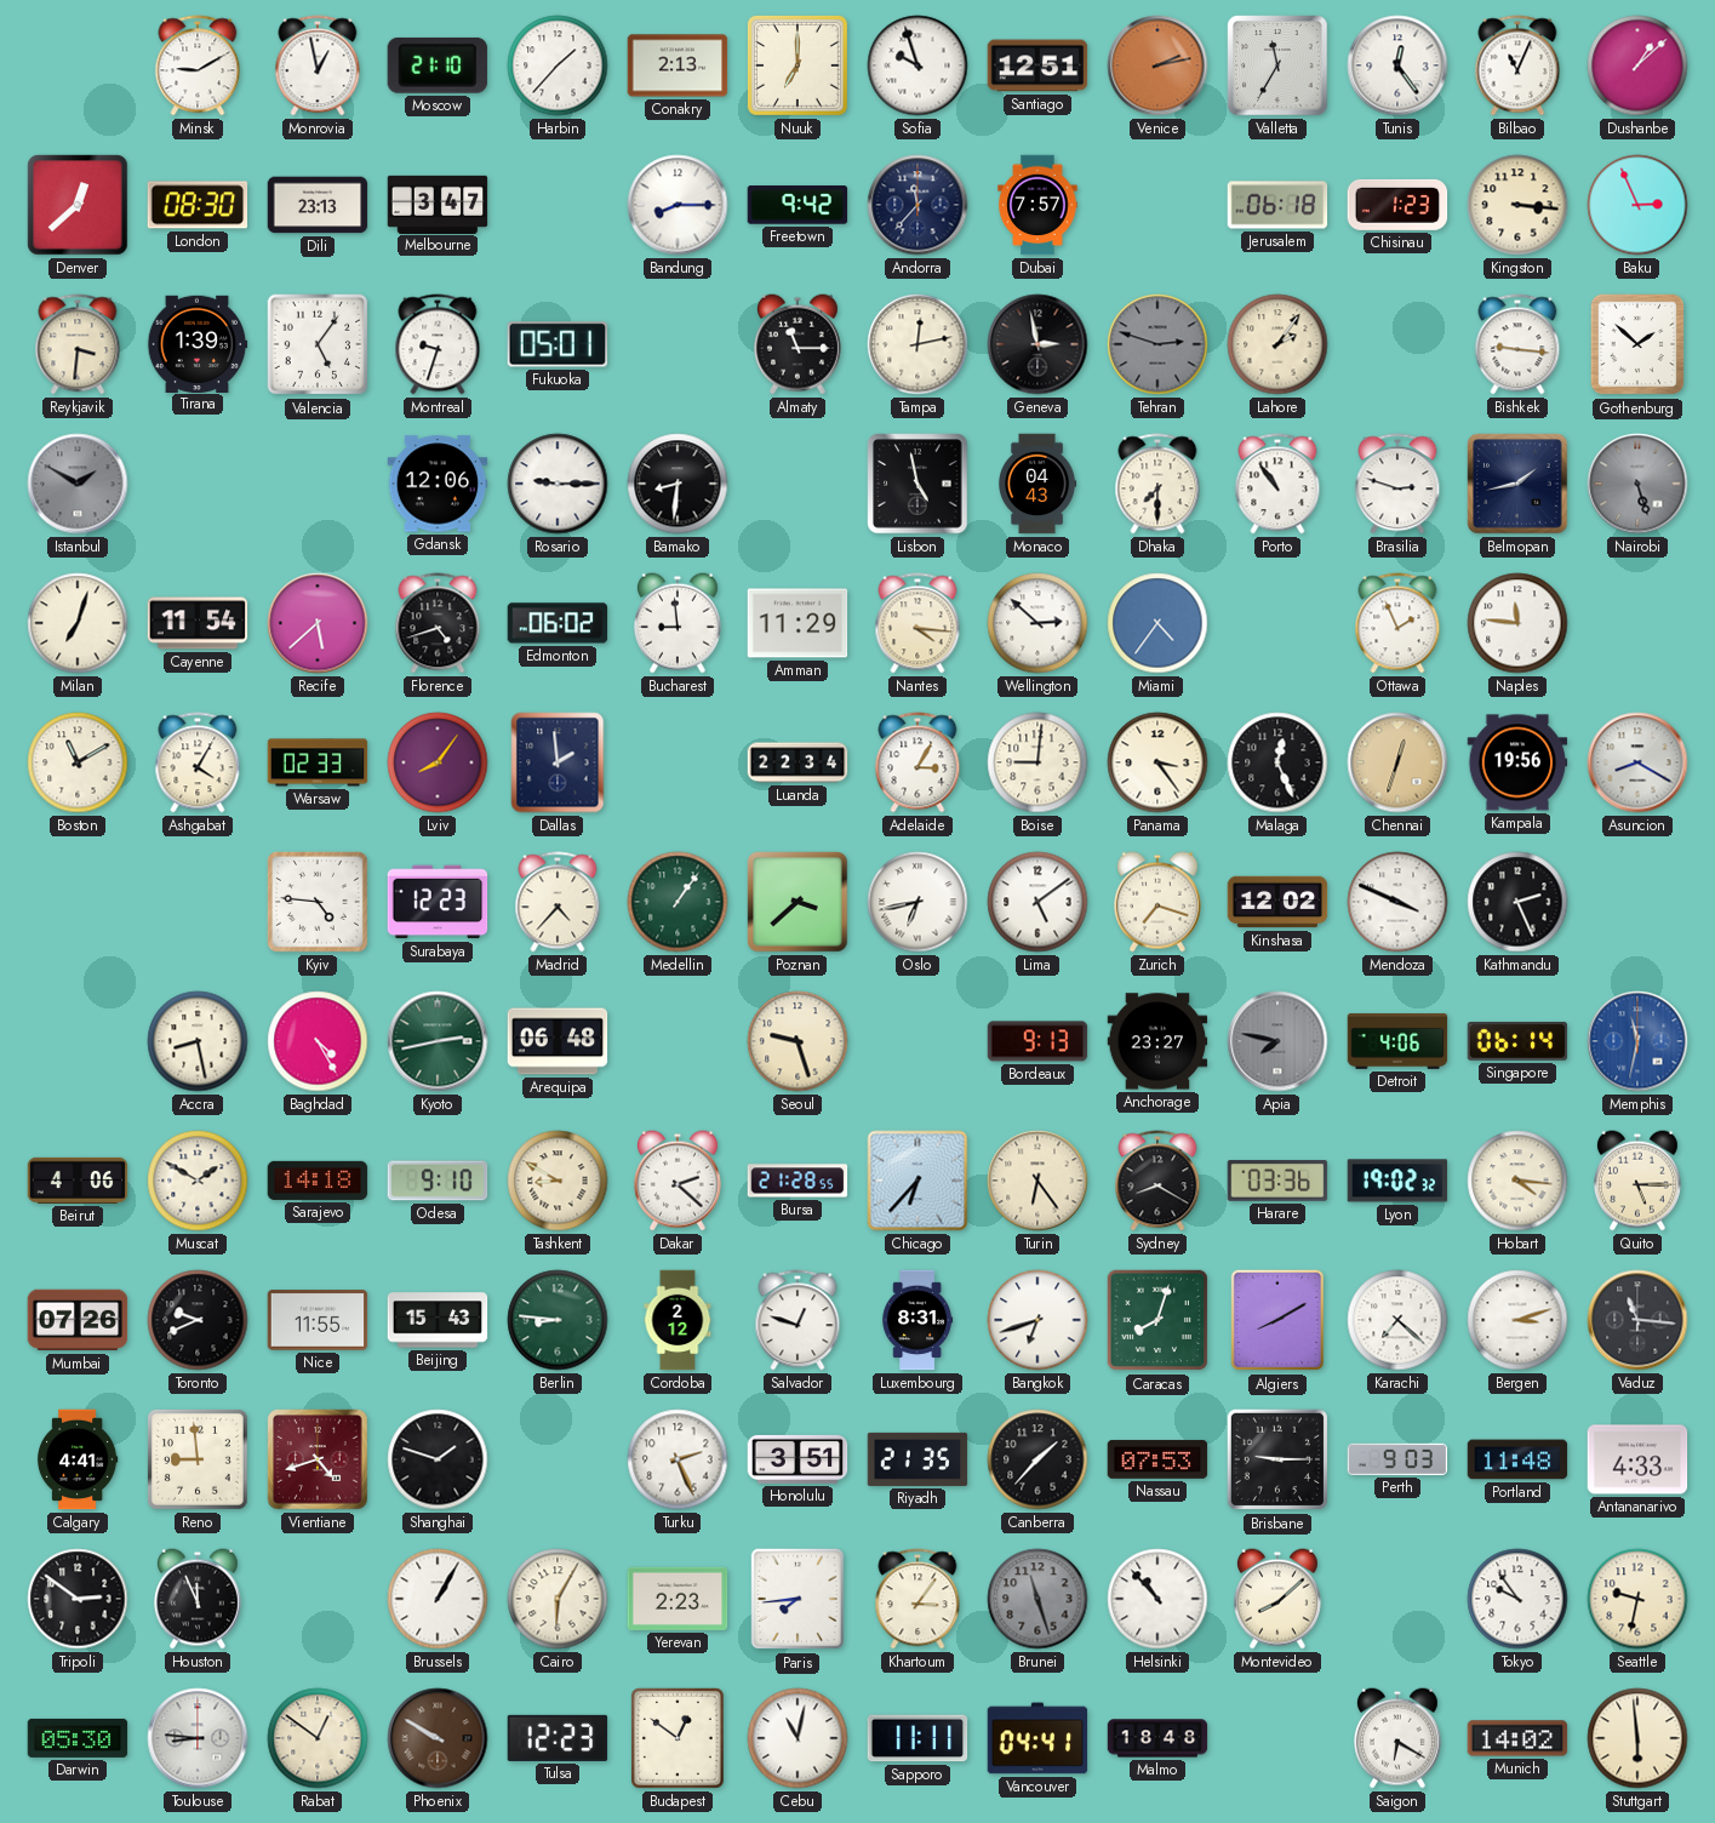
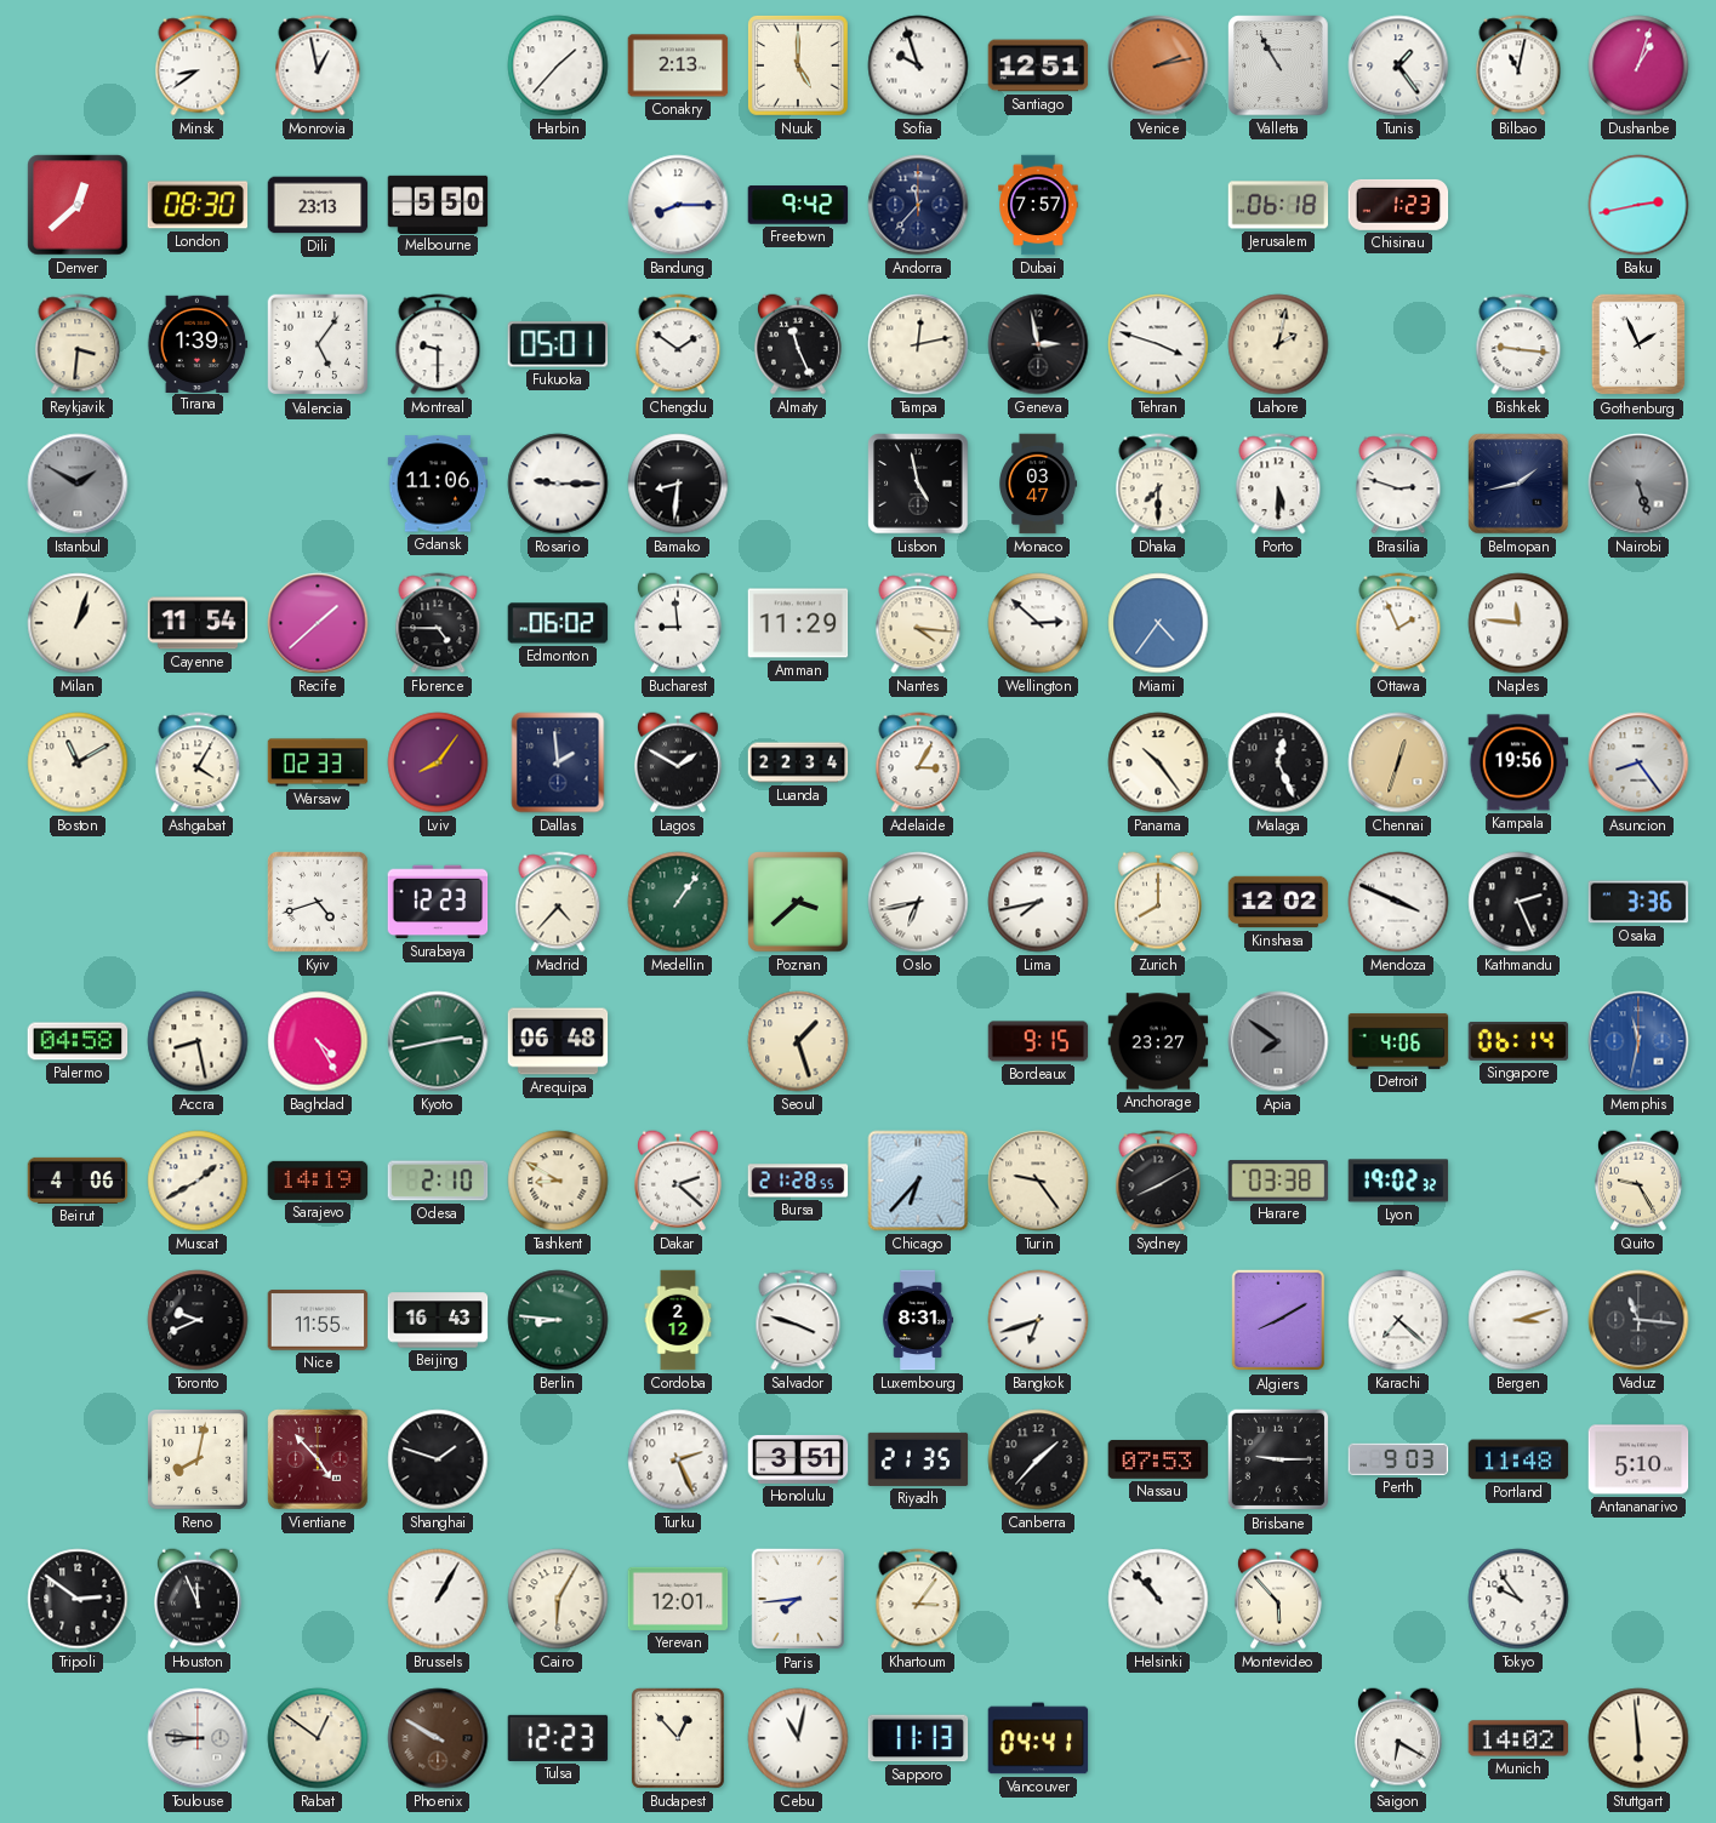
Minsk: 9:10 -> 8:39
Moscow: 21:10 -> none
Nuuk: 7:00 -> 5:00
Valletta: 11:35 -> 10:55
Tunis: 12:24 -> 1:24
Bilbao: 11:04 -> 11:02
Dushanbe: 1:08 -> 1:03
Melbourne: 3:47 -> 5:50
Kingston: 3:16 -> none
Baku: 2:56 -> 2:43
Montreal: 9:33 -> 9:30
Chengdu: none -> 1:51
Almaty: 11:15 -> 11:26
Tehran: 2:48 -> 3:48
Tehran dial: grey -> white
Lahore: 2:06 -> 2:02
Gothenburg: 1:52 -> 1:56
Gdansk: 12:06 -> 11:06
Monaco: 04:43 -> 03:47
Porto: 10:54 -> 5:30
Milan: 7:03 -> 1:03
Recife: 5:38 -> 1:38
Florence: 4:42 -> 4:45
Lagos: none -> 1:50
Boise: 9:01 -> none
Panama: 3:24 -> 10:24
Asuncion: 8:20 -> 8:24
Kyiv: 4:46 -> 4:42
Lima: 5:09 -> 7:43
Zurich: 7:18 -> 8:00
Osaka: none -> 3:36
Palermo: none -> 04:58
Seoul: 9:27 -> 1:27
Bordeaux: 9:13 -> 9:15
Apia: 7:47 -> 7:51
Muscat: 1:50 -> 1:40
Sarajevo: 14:18 -> 14:19
Odesa: 9:10 -> 2:10
Turin: 6:24 -> 9:24
Sydney: 8:20 -> 8:10
Harare: 03:36 -> 03:38
Hobart: 4:16 -> none
Quito: 5:15 -> 9:25
Mumbai: 07:26 -> none
Beijing: 15:43 -> 16:43
Salvador: 12:48 -> 3:48
Caracas: 8:03 -> none
Calgary: 4:41 -> none
Reno: 8:59 -> 8:02
Vientiane: 4:42 -> 4:53
Antananarivo: 4:33 -> 5:10
Yerevan: 2:23 -> 12:01
Brunei: 11:27 -> none
Montevideo: 8:08 -> 5:53
Seattle: 9:32 -> none
Darwin: 05:30 -> none
Budapest: 12:51 -> 12:53
Sapporo: 11:11 -> 11:13
Malmo: 18:48 -> none
